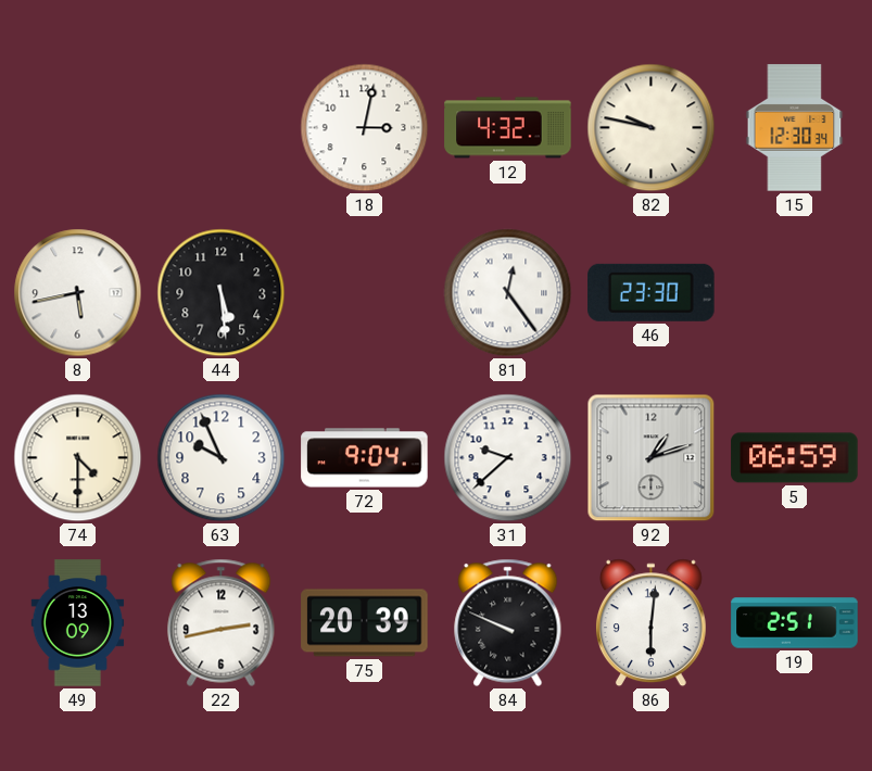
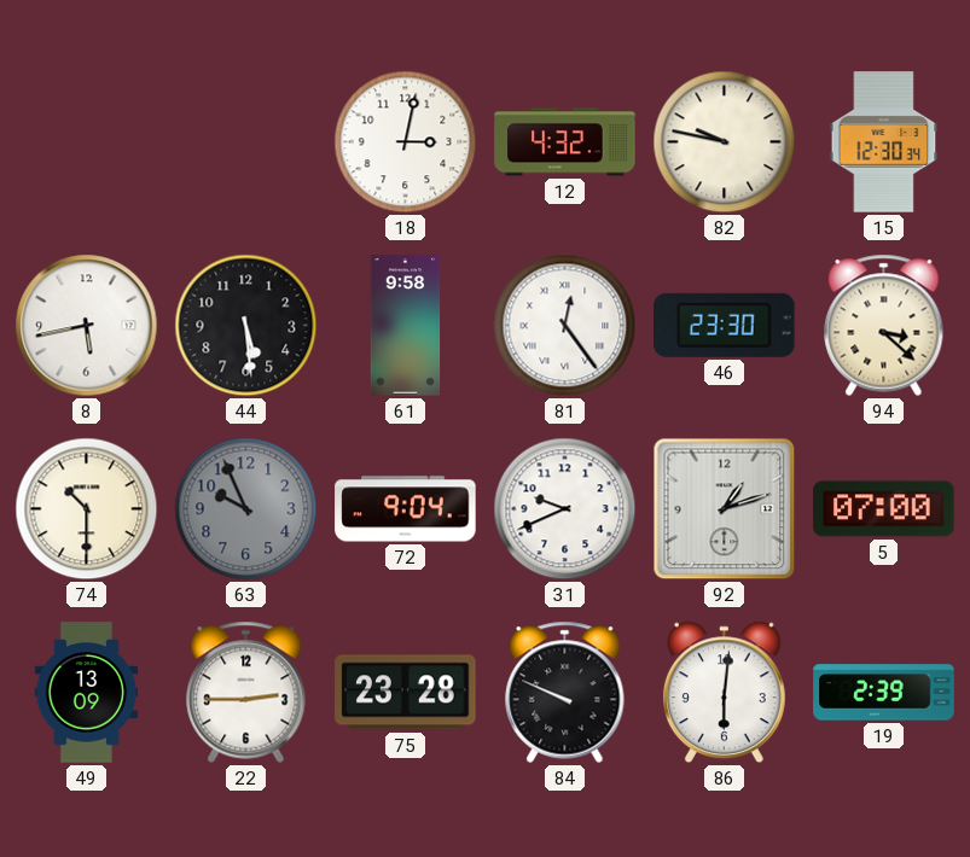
61: none -> 9:58
94: none -> 3:22
74: 4:30 -> 10:30
63 dial: white -> grey
31: 9:38 -> 9:41
5: 06:59 -> 07:00
22: 2:43 -> 2:45
75: 20:39 -> 23:28
19: 2:51 -> 2:39
